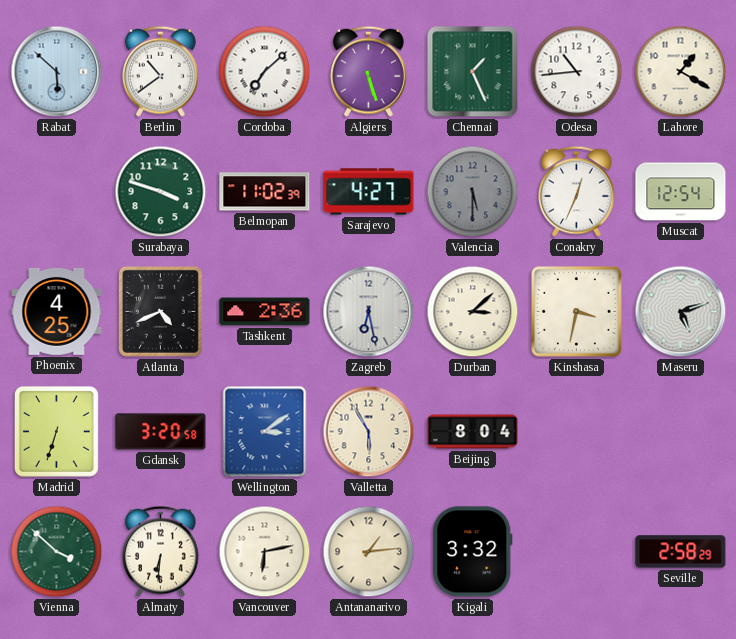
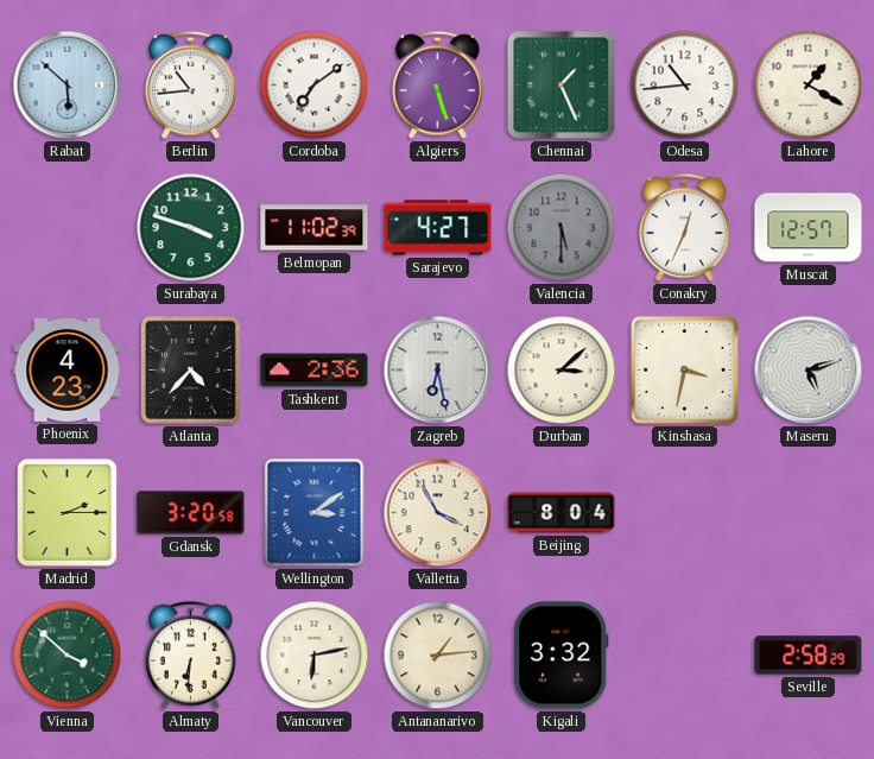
Berlin: 10:39 -> 10:44
Cordoba: 7:08 -> 7:09
Muscat: 12:54 -> 12:57
Phoenix: 4:25 -> 4:23
Atlanta: 4:41 -> 4:37
Madrid: 6:33 -> 2:15
Valletta: 5:55 -> 3:55
